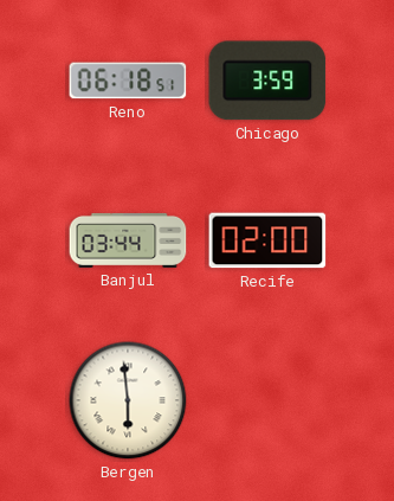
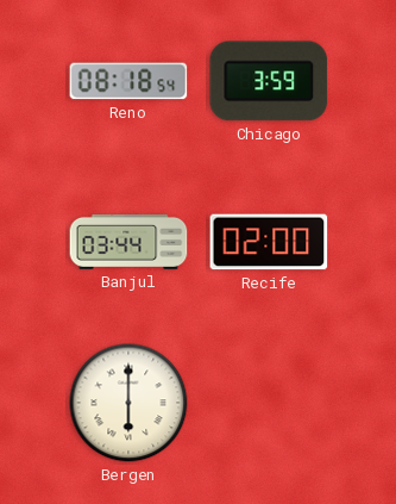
Reno: 06:18 -> 08:18
Bergen: 5:59 -> 6:00
